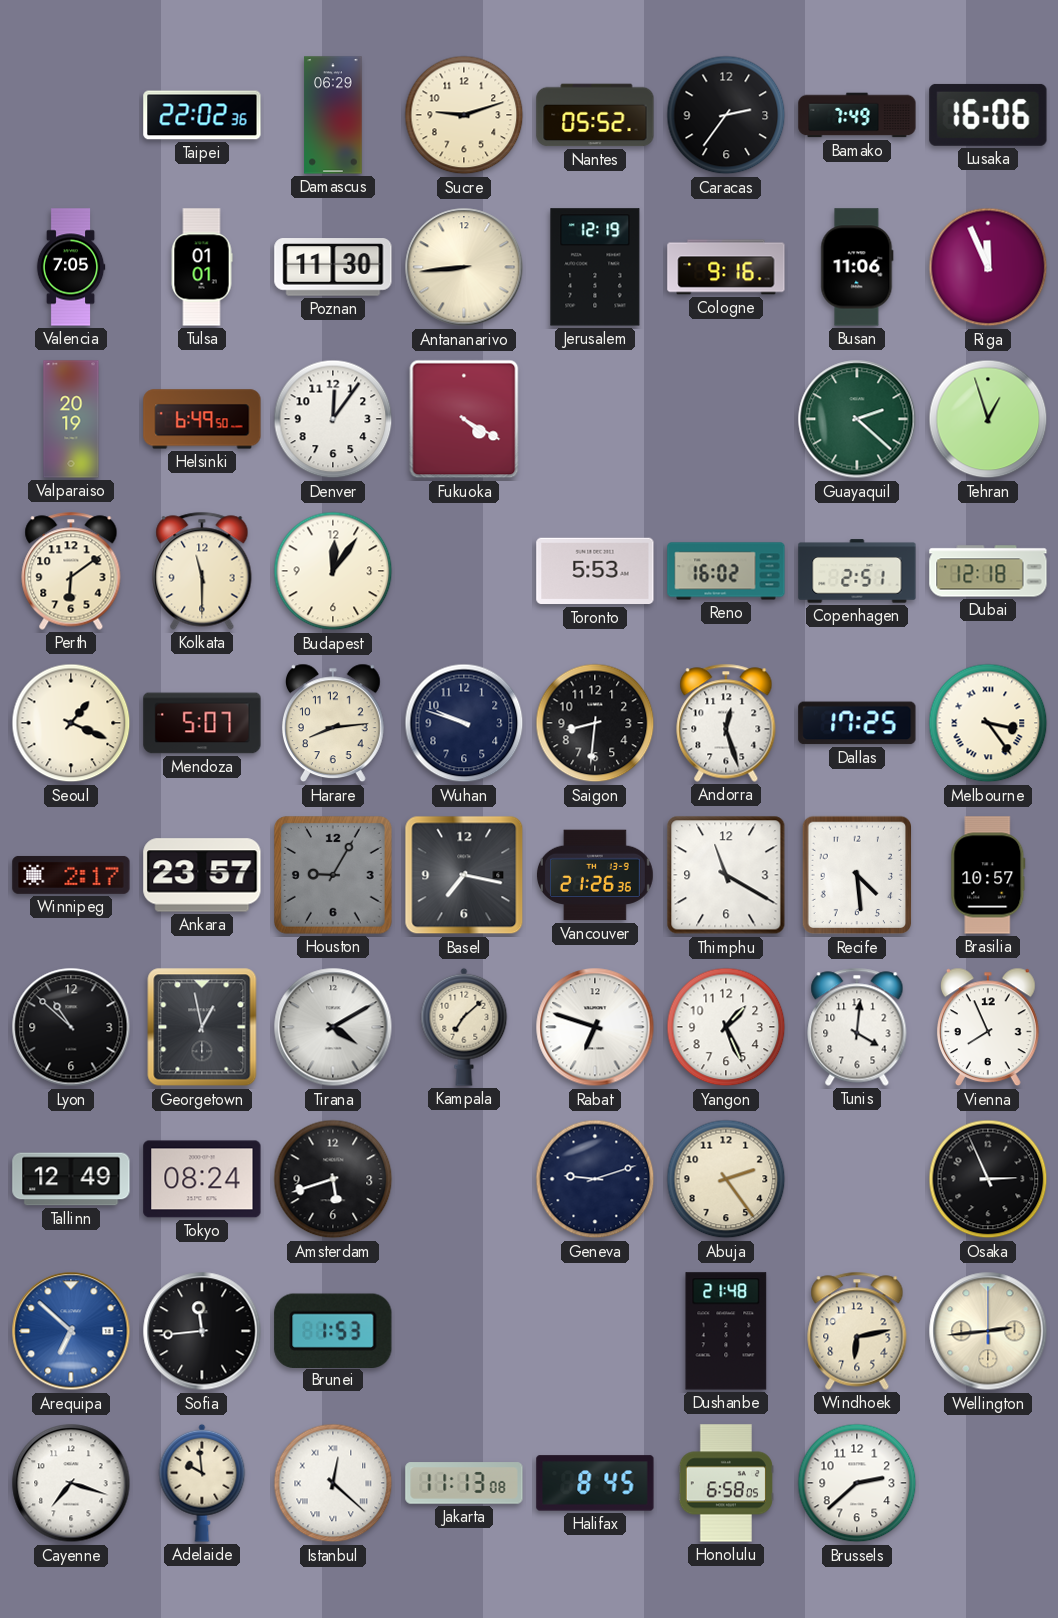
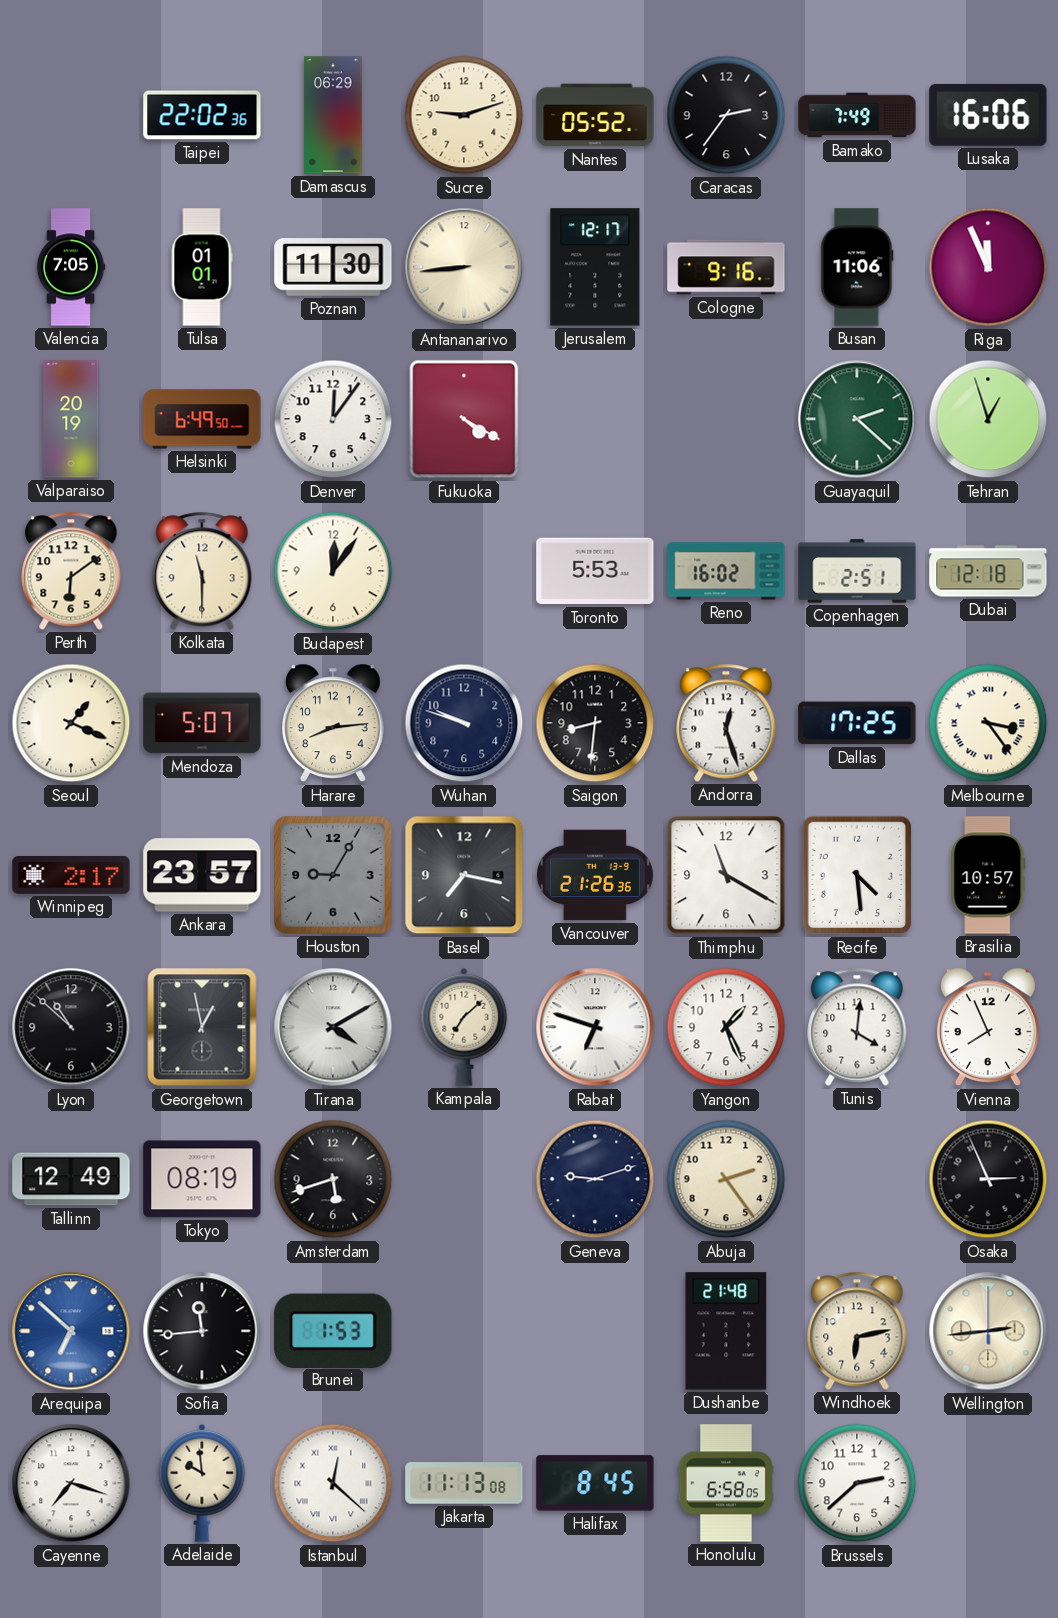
Jerusalem: 12:19 -> 12:17
Tokyo: 08:24 -> 08:19
